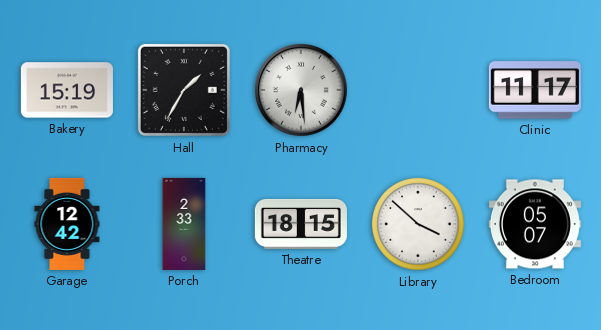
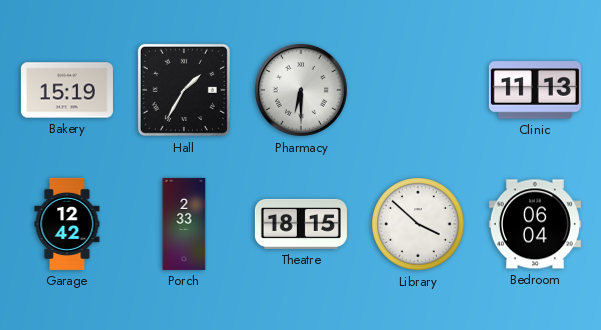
Pharmacy: 6:29 -> 6:30
Clinic: 11:17 -> 11:13
Bedroom: 05:07 -> 06:04
